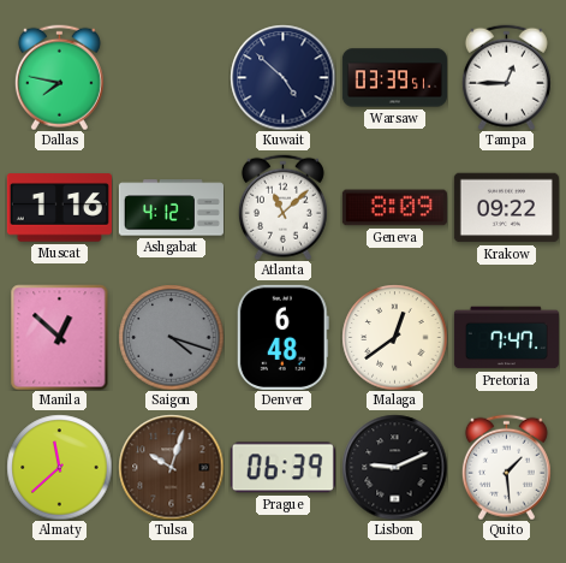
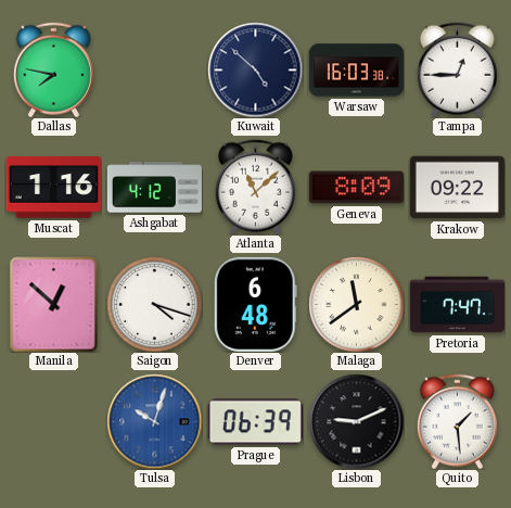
Warsaw: 03:39 -> 16:03
Saigon dial: grey -> white
Malaga: 12:39 -> 11:39
Almaty: 11:38 -> none
Tulsa dial: brown -> blue
